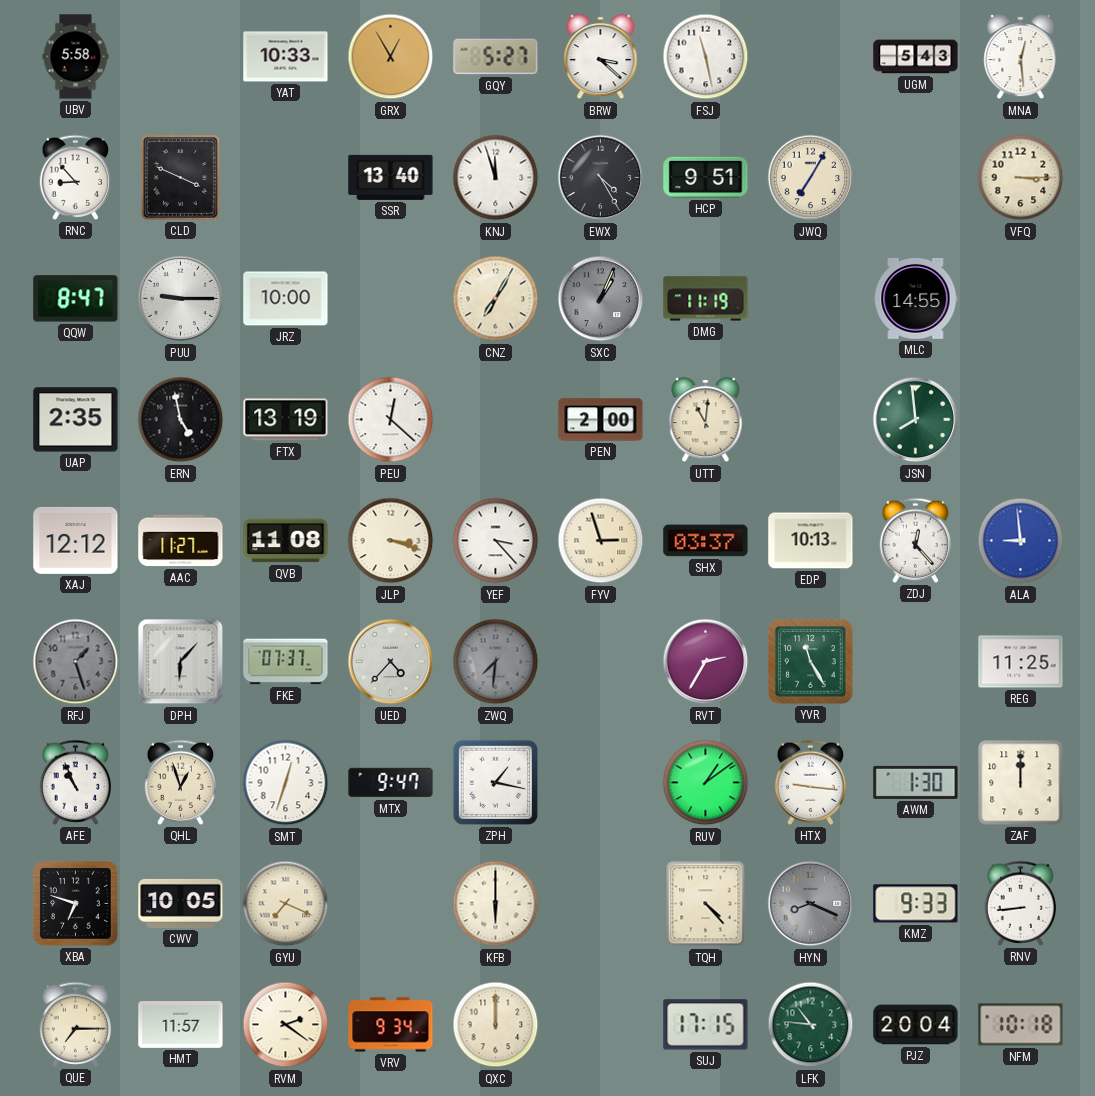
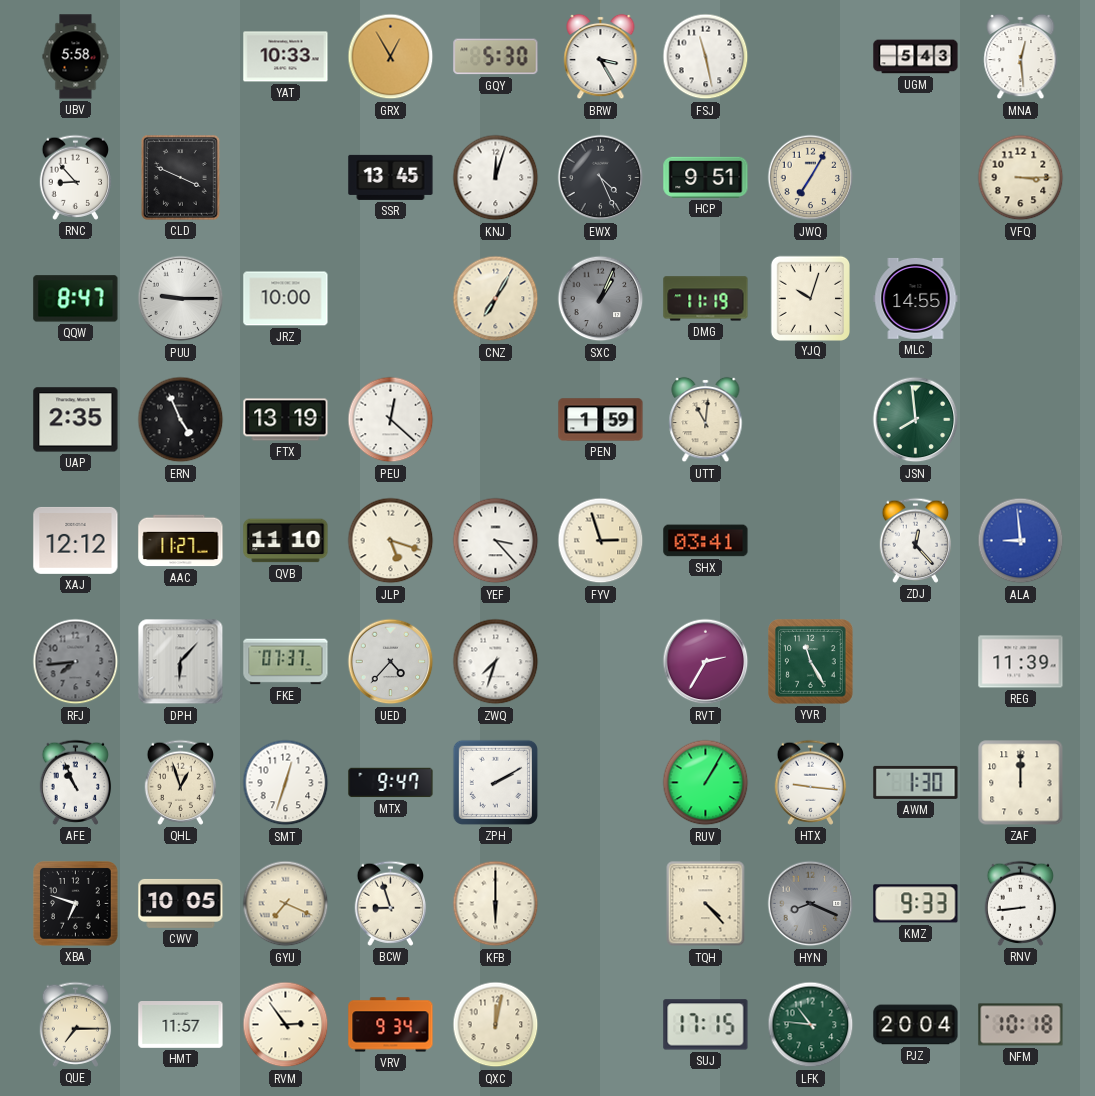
GQY: 5:27 -> 5:30
BRW: 3:22 -> 3:25
SSR: 13:40 -> 13:45
KNJ: 11:57 -> 12:03
EWX: 4:25 -> 4:26
YJQ: none -> 10:03
ERN: 4:58 -> 4:56
PEN: 2:00 -> 1:59
QVB: 11:08 -> 11:10
JLP: 3:18 -> 5:18
SHX: 03:37 -> 03:41
EDP: 10:13 -> none
RFJ: 1:27 -> 7:44
ZWQ: 7:31 -> 7:33
ZWQ dial: grey -> white
REG: 11:25 -> 11:39
ZPH: 1:17 -> 2:10
RUV: 1:09 -> 1:05
BCW: none -> 8:57
RVM: 2:21 -> 2:54
QXC: 12:00 -> 12:02
